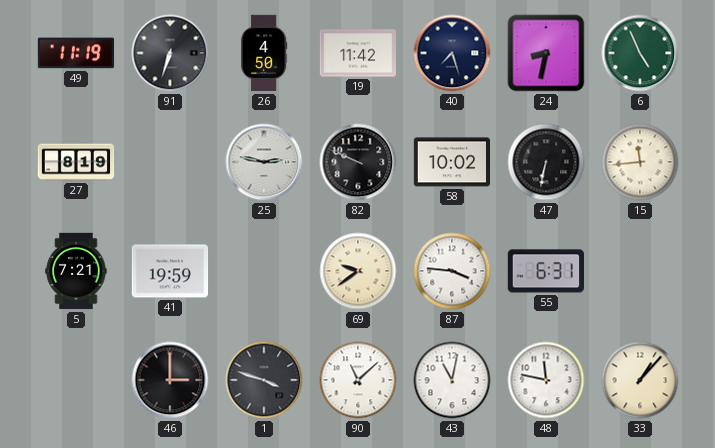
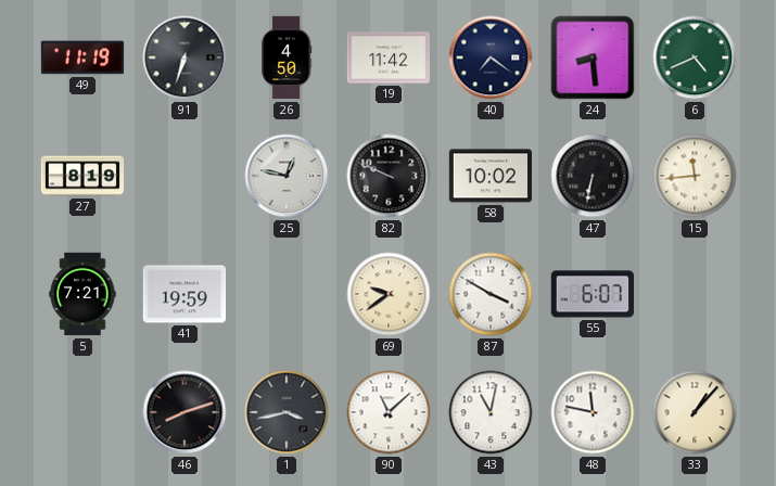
40: 7:27 -> 7:21
24: 8:32 -> 8:29
6: 4:56 -> 4:41
25: 2:47 -> 12:47
87: 3:46 -> 3:50
55: 6:31 -> 6:07
46: 3:00 -> 8:12
1: 3:48 -> 3:43
